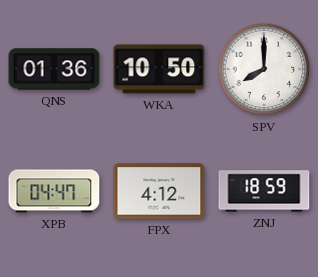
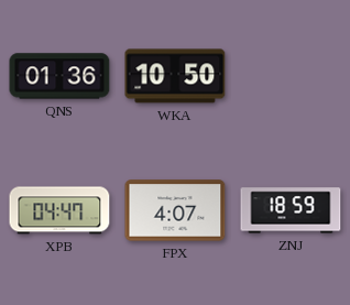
SPV: 8:00 -> none
FPX: 4:12 -> 4:07
